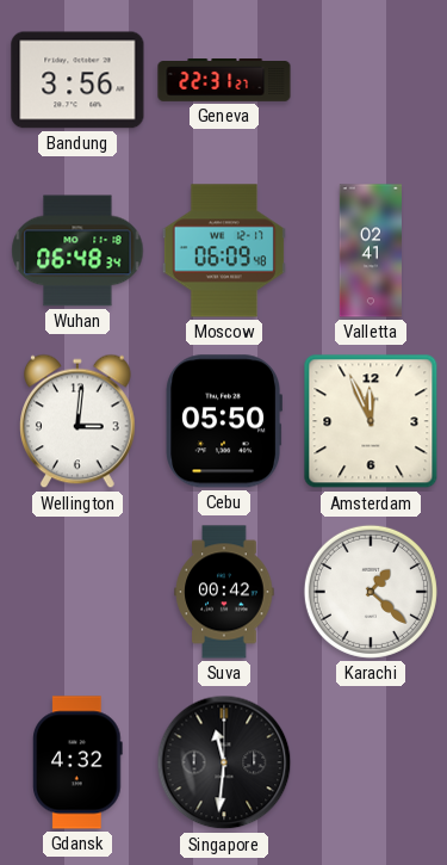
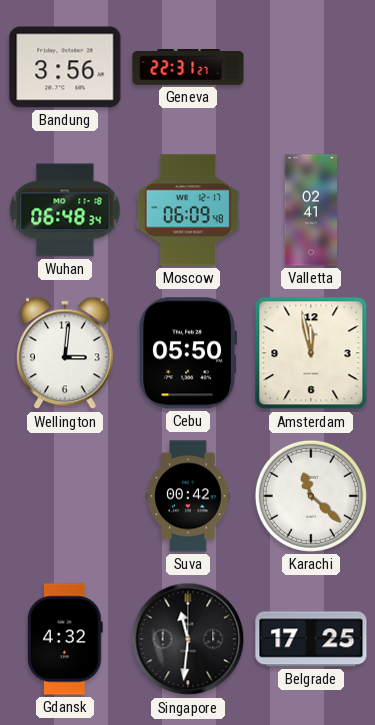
Amsterdam: 11:56 -> 11:58
Karachi: 1:22 -> 11:22
Belgrade: none -> 17:25
